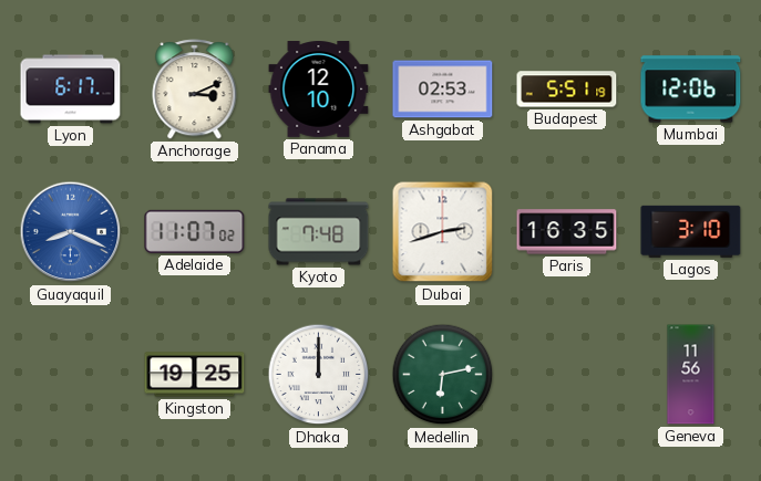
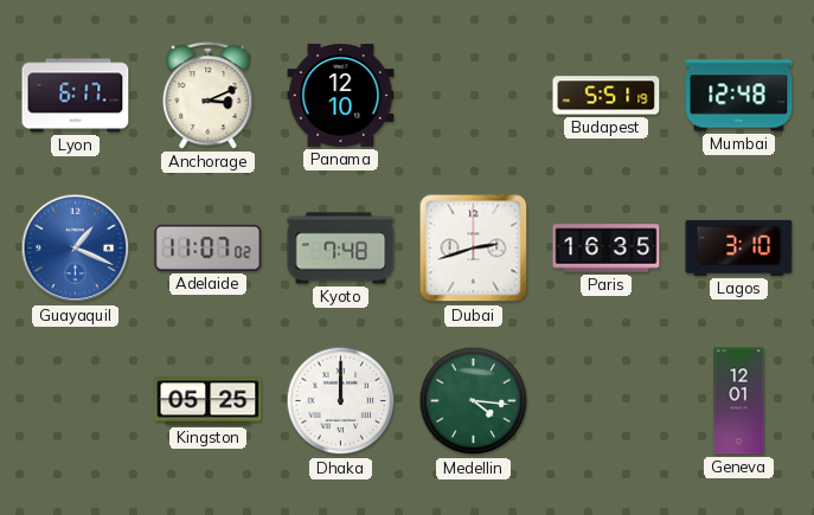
Ashgabat: 02:53 -> none
Mumbai: 12:06 -> 12:48
Guayaquil: 8:19 -> 1:19
Kingston: 19:25 -> 05:25
Medellin: 6:13 -> 4:16
Geneva: 11:56 -> 12:01
